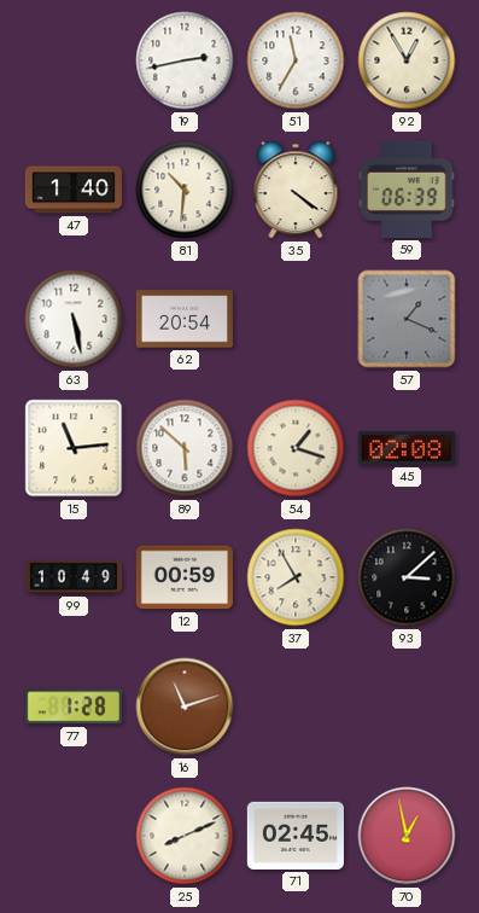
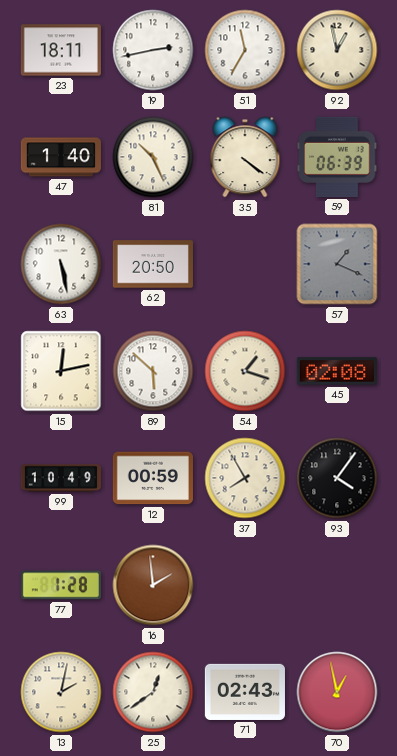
23: none -> 18:11
92: 12:55 -> 12:58
81: 10:31 -> 10:26
62: 20:54 -> 20:50
15: 11:14 -> 12:13
93: 3:08 -> 4:06
16: 11:12 -> 1:59
13: none -> 2:02
25: 8:11 -> 12:39
71: 02:45 -> 02:43
